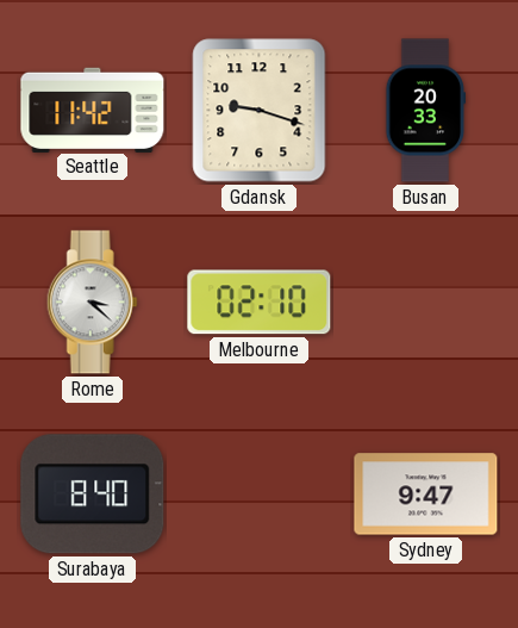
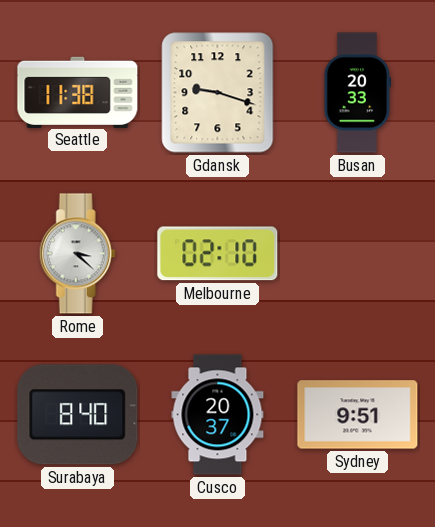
Seattle: 11:42 -> 11:38
Cusco: none -> 20:37
Sydney: 9:47 -> 9:51
